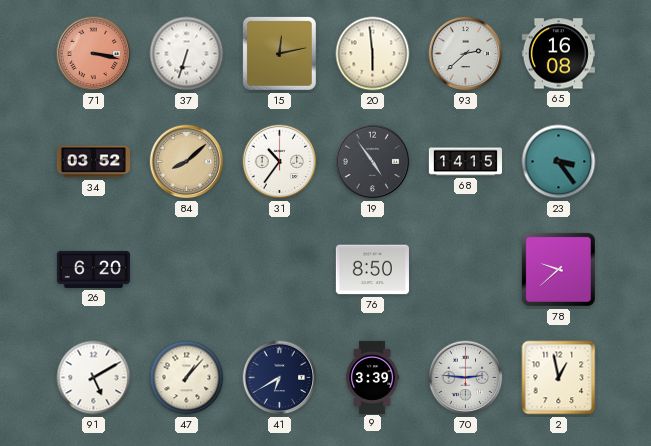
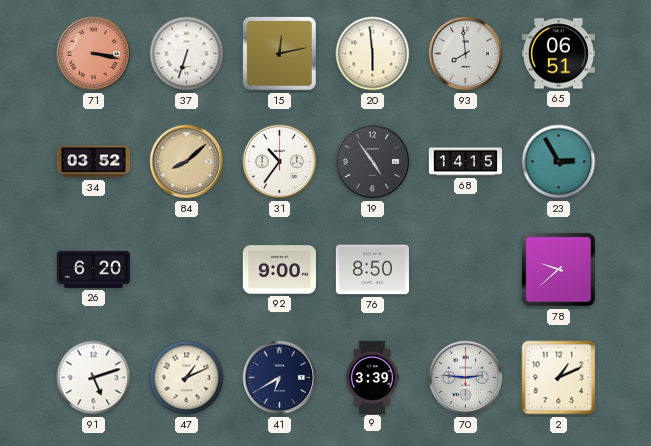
93: 2:38 -> 7:59
65: 16:08 -> 06:51
23: 3:24 -> 2:55
92: none -> 9:00
91: 5:10 -> 5:12
47: 1:07 -> 1:11
2: 12:58 -> 1:11
